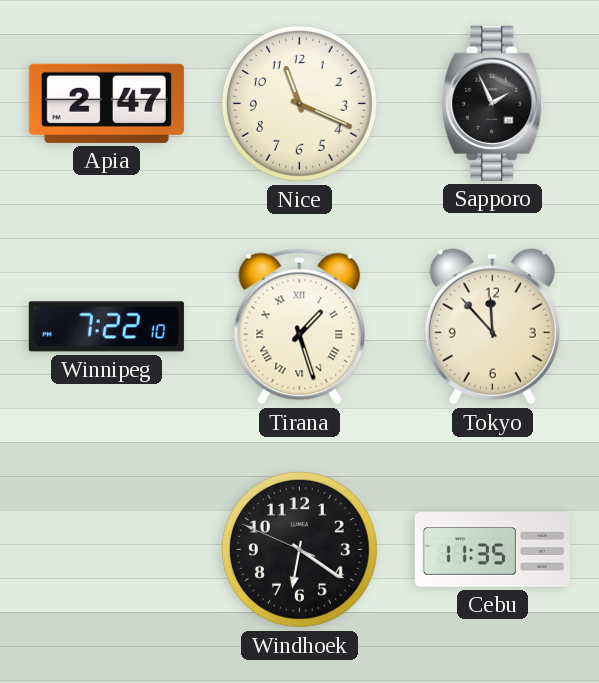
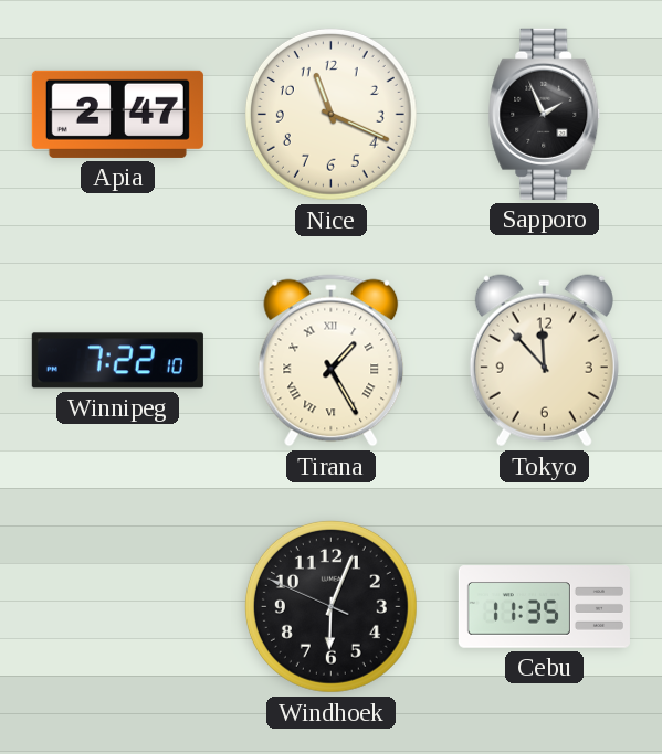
Tirana: 1:27 -> 1:25
Windhoek: 6:20 -> 6:03
